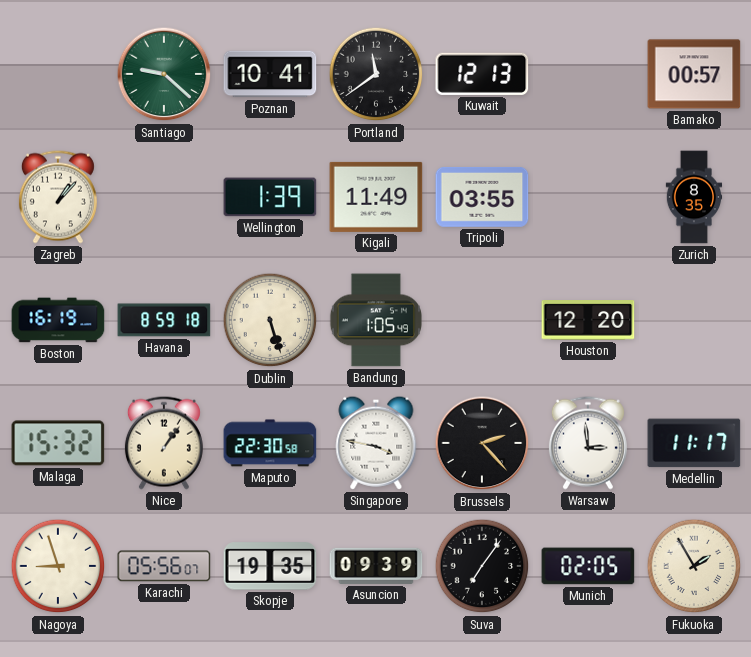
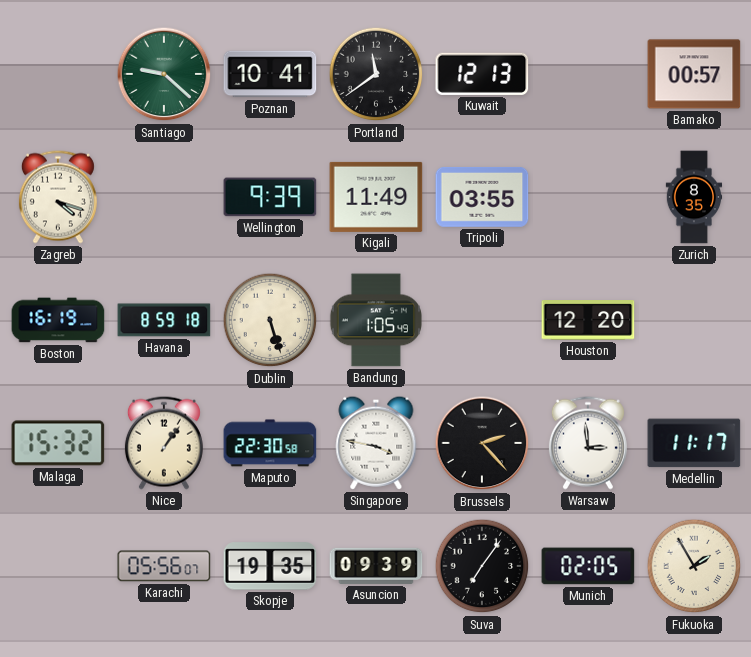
Zagreb: 1:07 -> 4:18
Wellington: 1:39 -> 9:39
Nagoya: 8:57 -> none
